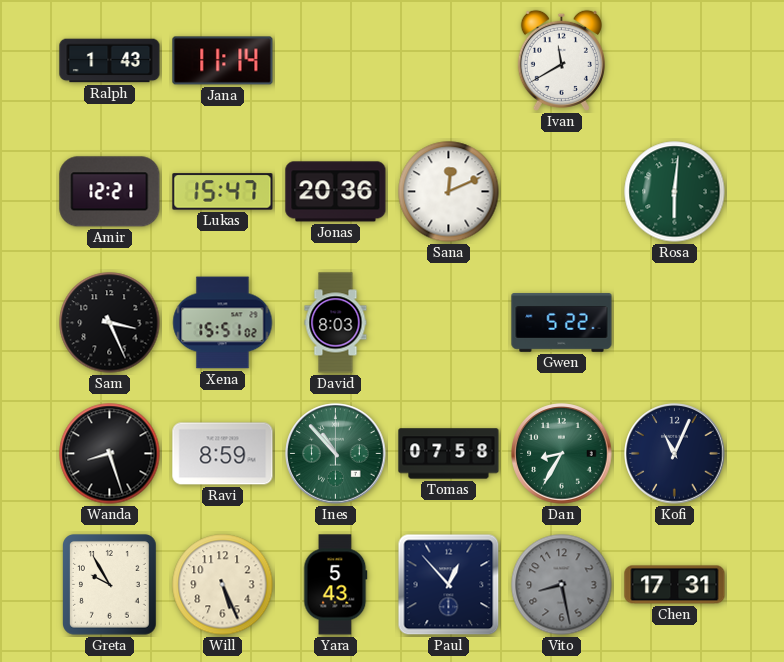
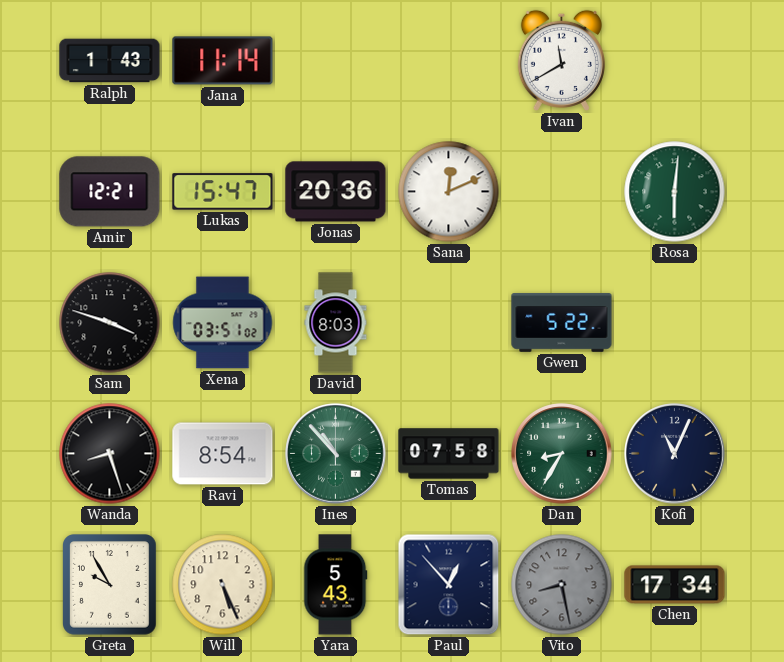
Sam: 3:26 -> 3:48
Xena: 15:51 -> 03:51
Ravi: 8:59 -> 8:54
Chen: 17:31 -> 17:34
